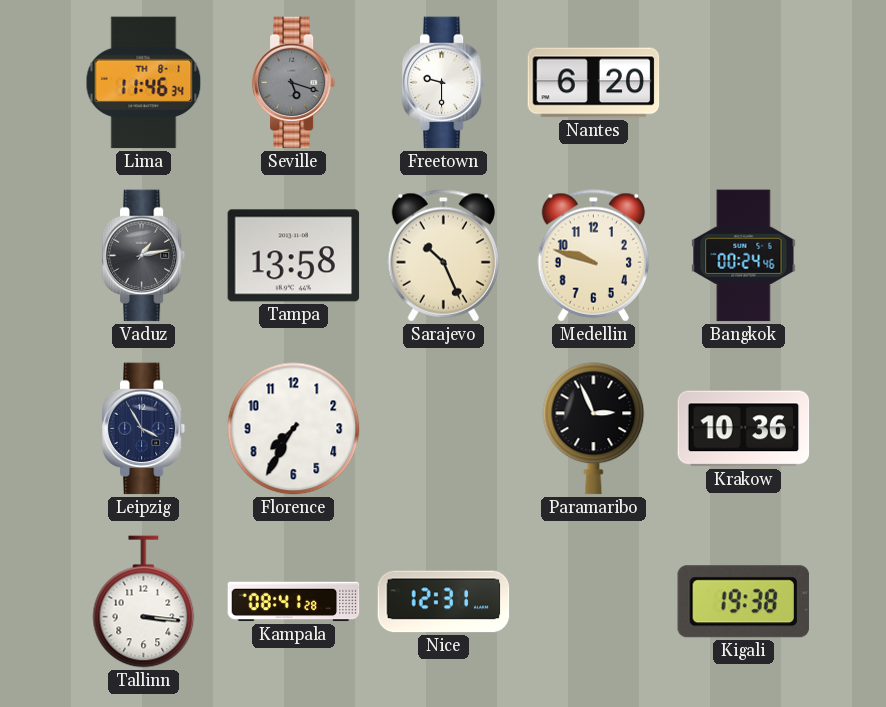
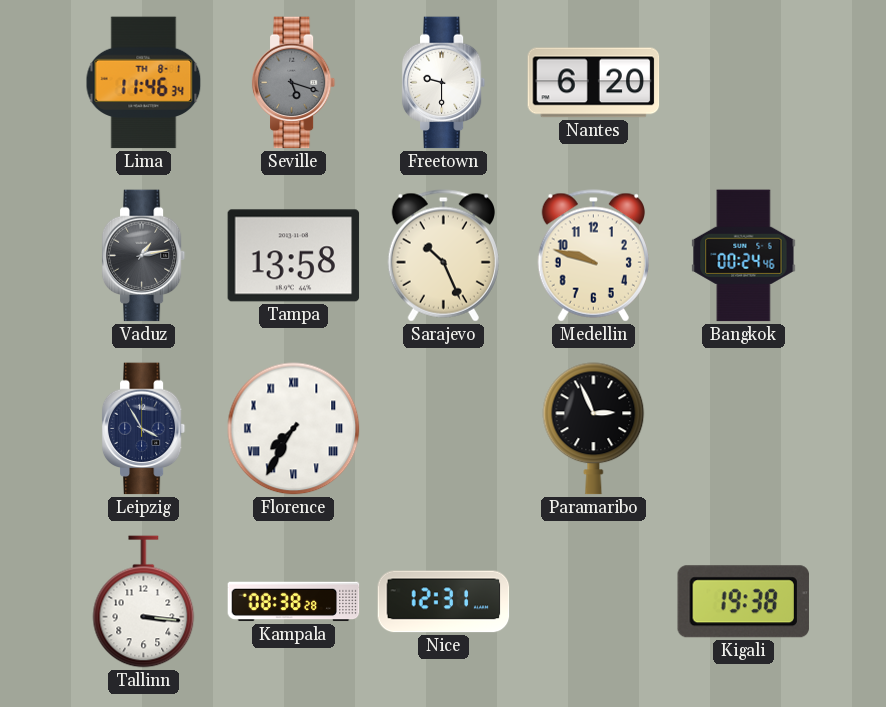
Florence numerals: Arabic -> Roman
Krakow: 10:36 -> none
Kampala: 08:41 -> 08:38
